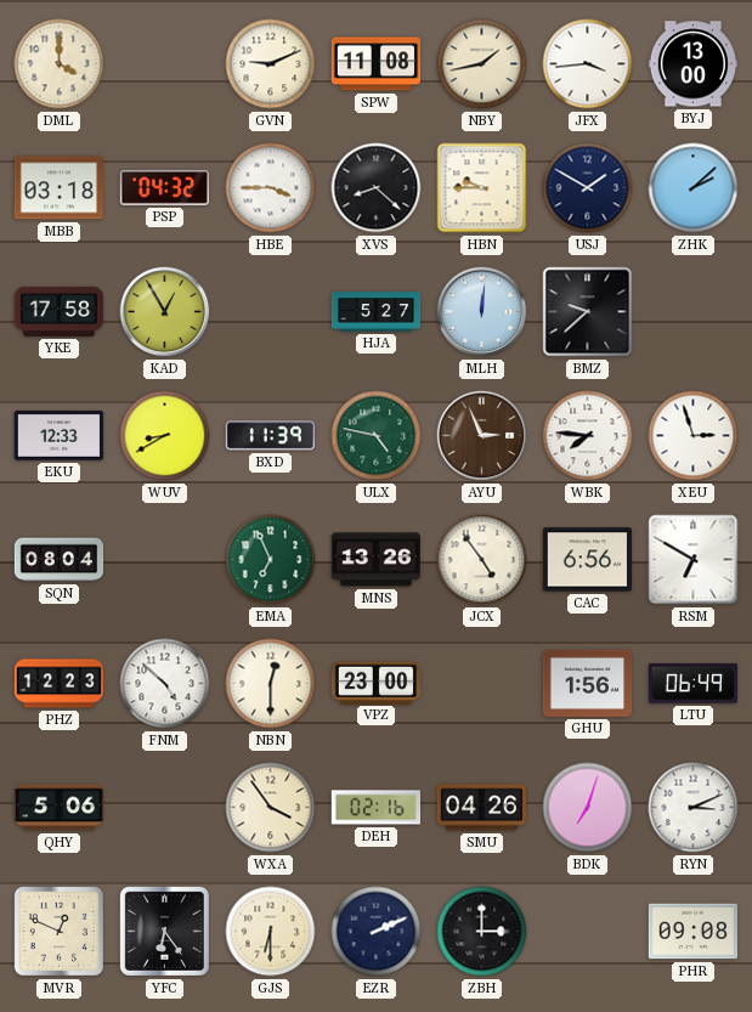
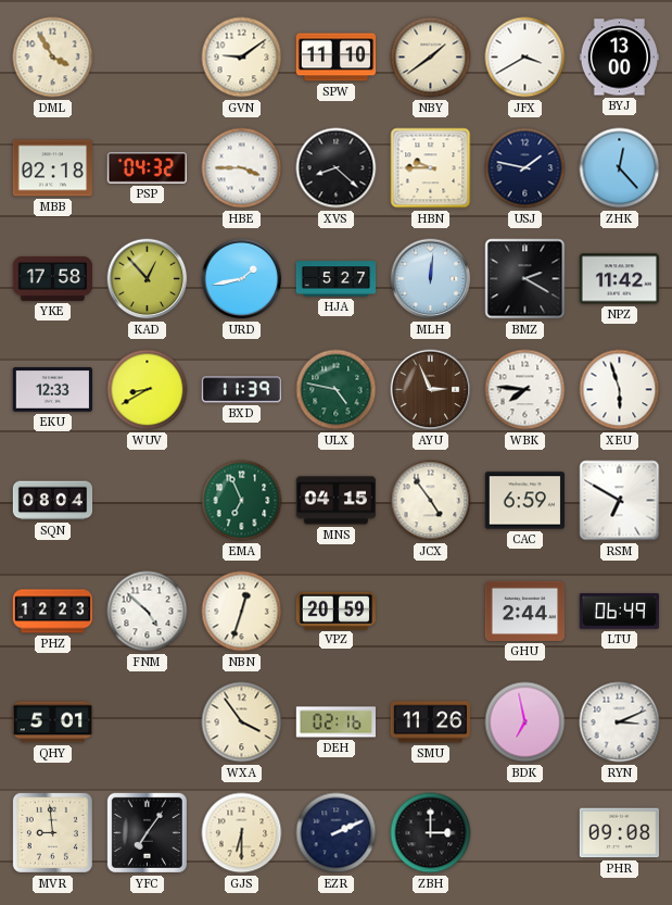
DML: 4:00 -> 3:55
GVN: 9:11 -> 9:09
SPW: 11:08 -> 11:10
NBY: 1:43 -> 1:39
JFX: 3:44 -> 3:40
MBB: 03:18 -> 02:18
USJ: 1:50 -> 1:47
ZHK: 2:08 -> 12:23
KAD: 12:55 -> 12:53
URD: none -> 1:43
BMZ: 9:38 -> 2:20
NPZ: none -> 11:42
XEU: 2:57 -> 5:57
MNS: 13:26 -> 04:15
CAC: 6:56 -> 6:59
NBN: 12:30 -> 12:33
VPZ: 23:00 -> 20:59
GHU: 1:56 -> 2:44
QHY: 5:06 -> 5:01
SMU: 04:26 -> 11:26
BDK: 7:03 -> 6:58
MVR: 12:49 -> 8:59
YFC: 6:24 -> 7:06
